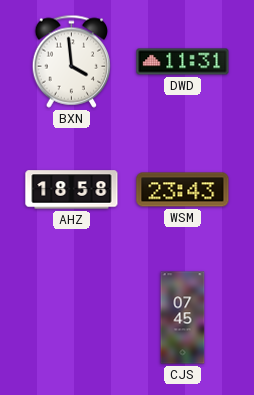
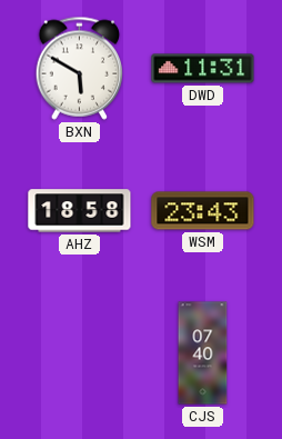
BXN: 3:59 -> 5:50
CJS: 07:45 -> 07:40
